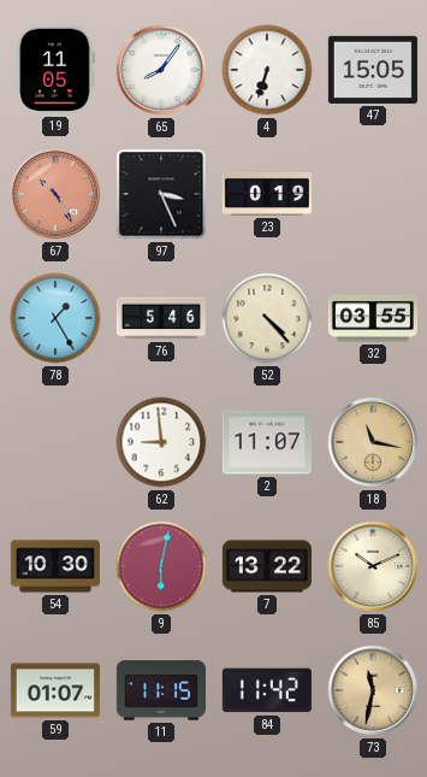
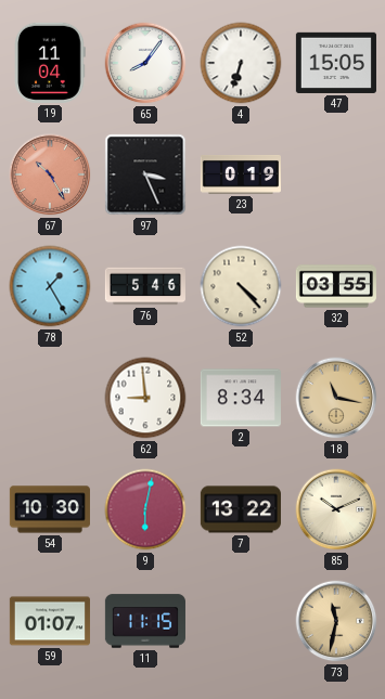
19: 11:05 -> 11:04
2: 11:07 -> 8:34
84: 11:42 -> none
